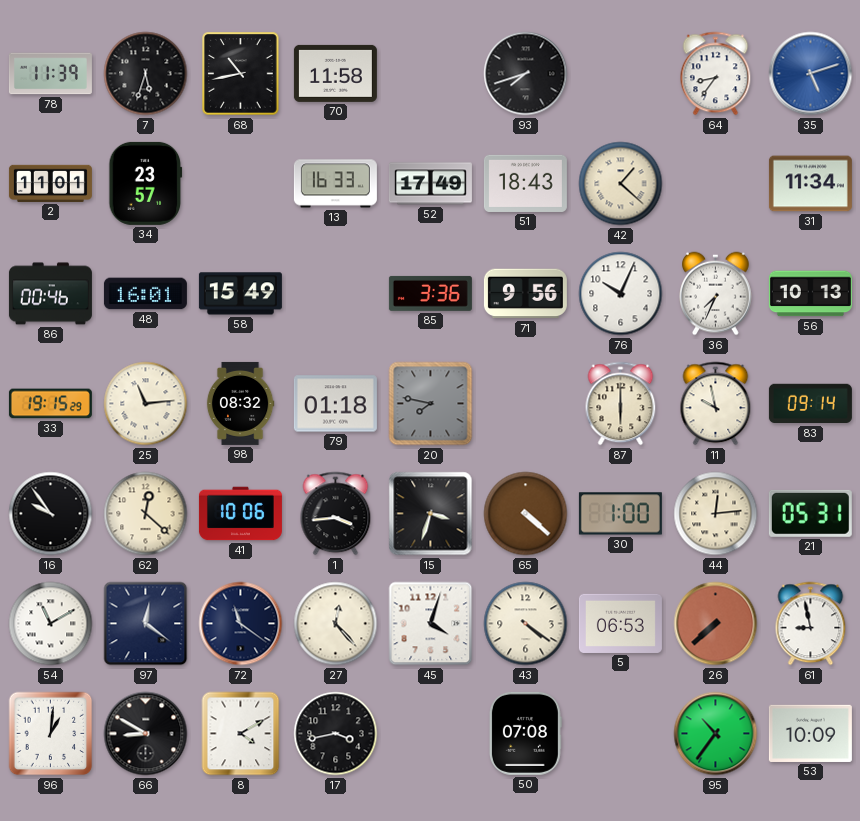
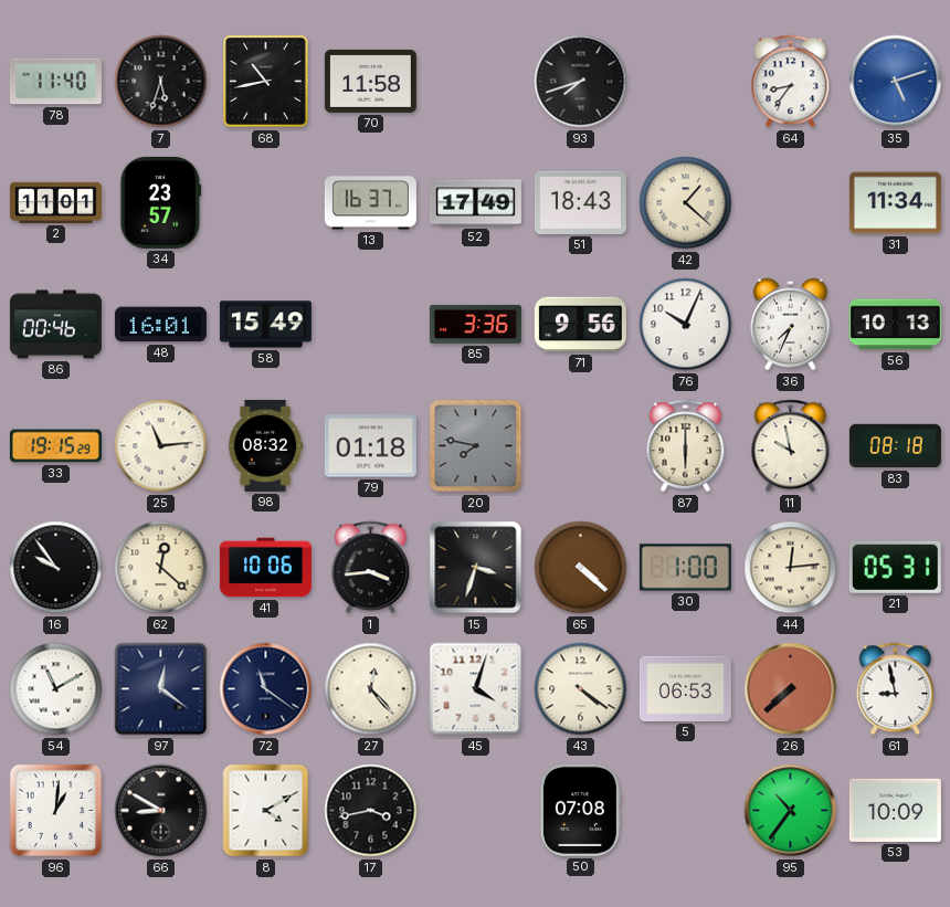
78: 11:39 -> 11:40
13: 16:33 -> 16:37
83: 09:14 -> 08:18
